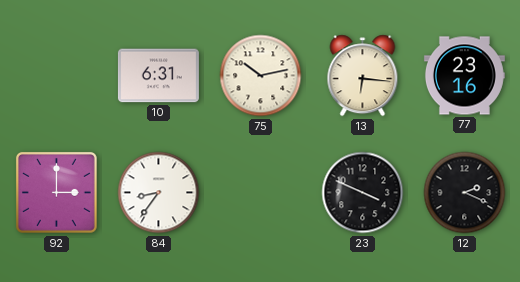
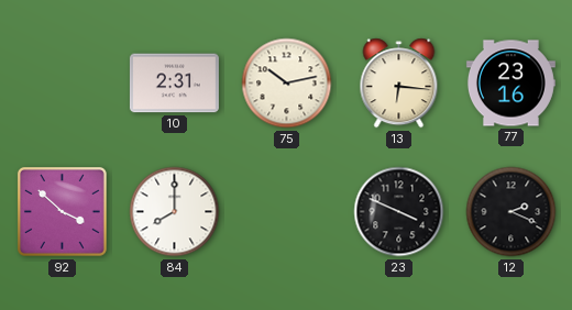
10: 6:31 -> 2:31
92: 3:00 -> 3:52
84: 8:36 -> 8:00
